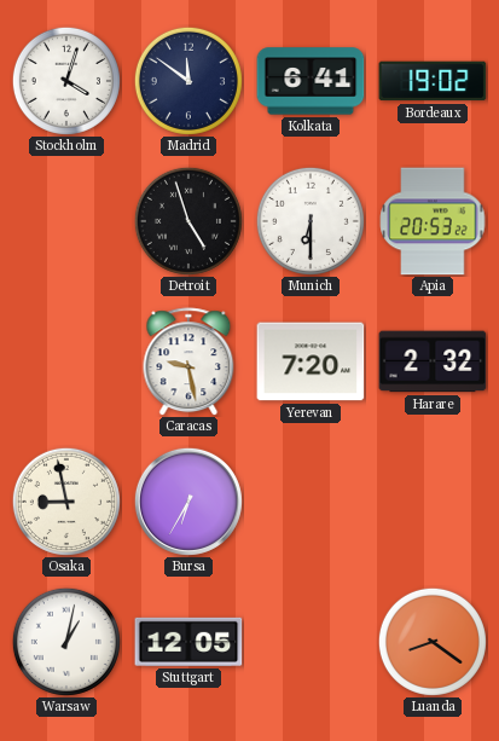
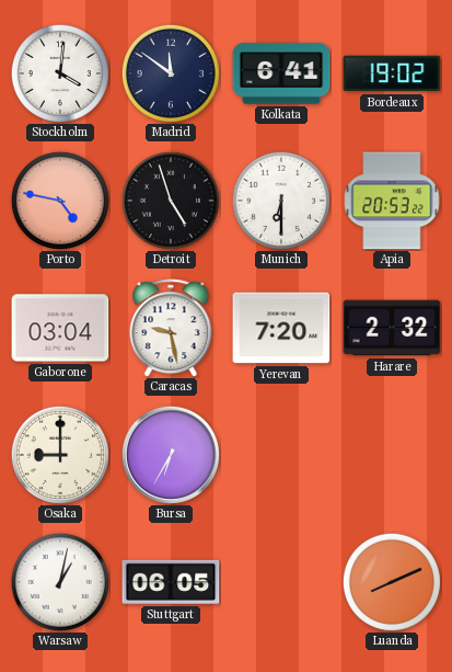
Stockholm: 4:03 -> 4:01
Porto: none -> 4:47
Gaborone: none -> 03:04
Osaka: 8:58 -> 9:00
Stuttgart: 12:05 -> 06:05
Luanda: 8:21 -> 8:11
